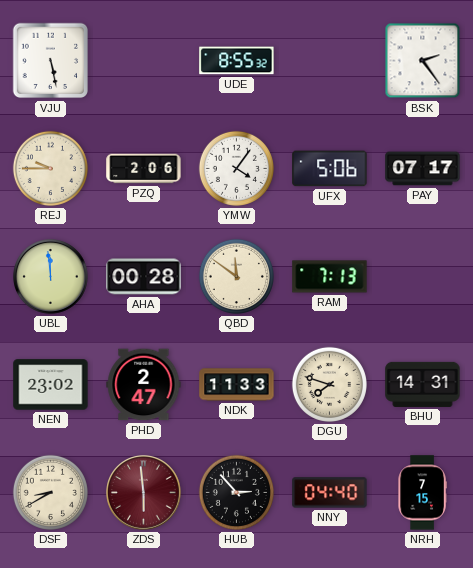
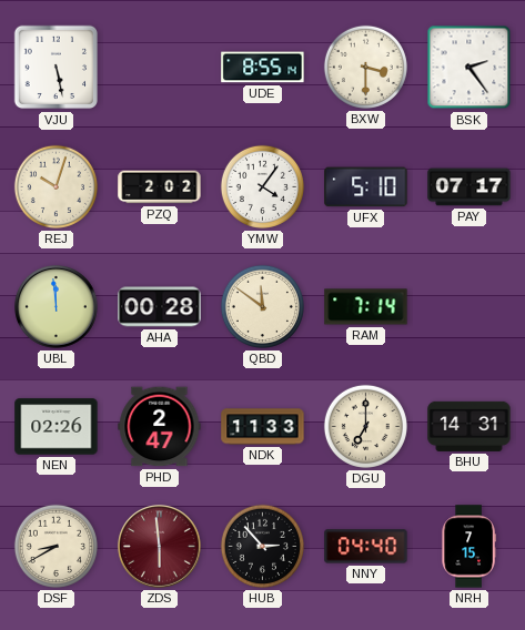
UDE: 8:55:32 -> 8:55:14
BXW: none -> 3:30
REJ: 9:45 -> 10:03
PZQ: 2:06 -> 2:02
UFX: 5:06 -> 5:10
RAM: 7:13 -> 7:14
NEN: 23:02 -> 02:26
DGU: 7:48 -> 7:00
